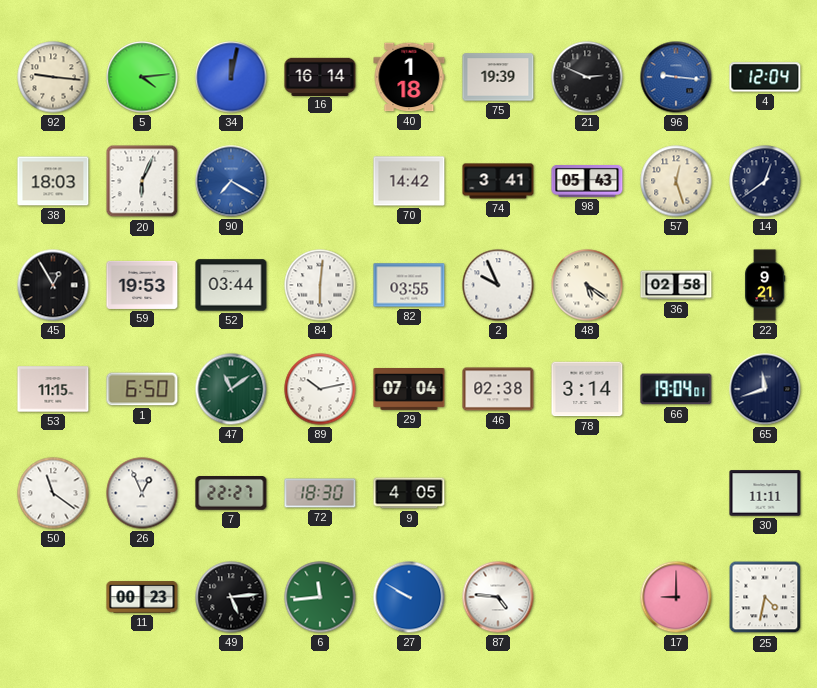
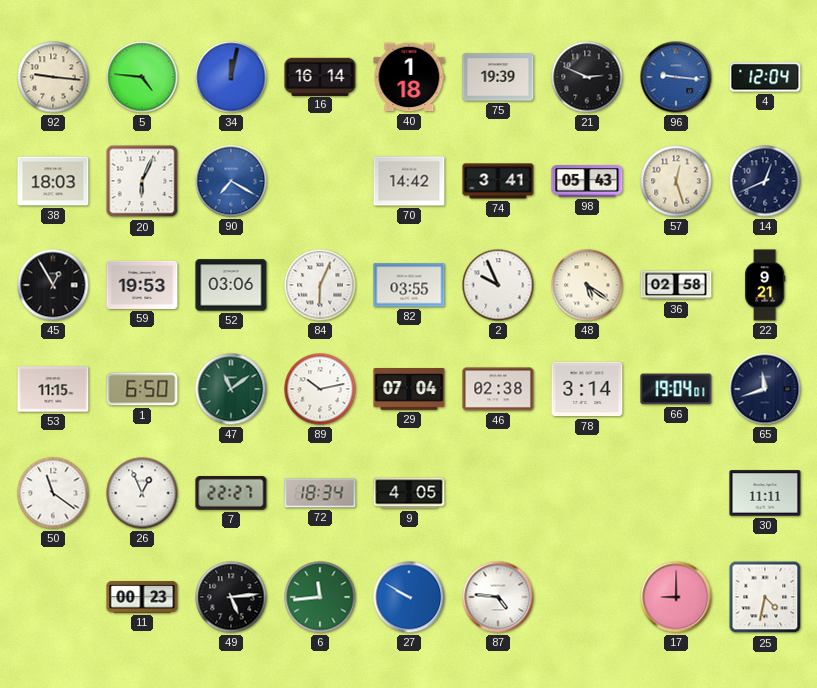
5: 4:14 -> 4:46
14: 12:39 -> 12:41
52: 03:44 -> 03:06
84: 6:01 -> 6:04
72: 18:30 -> 18:34
